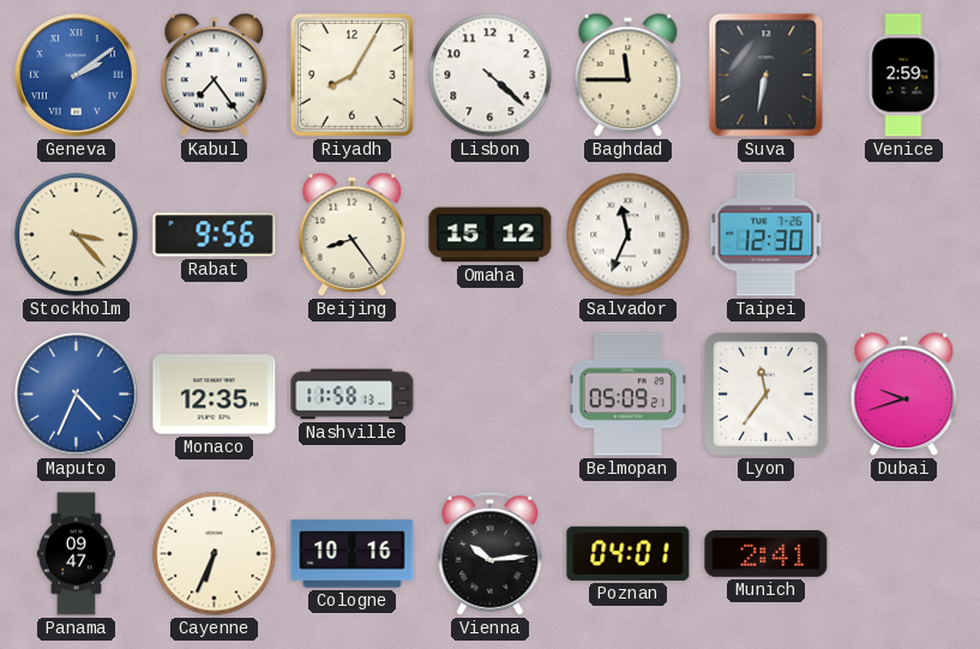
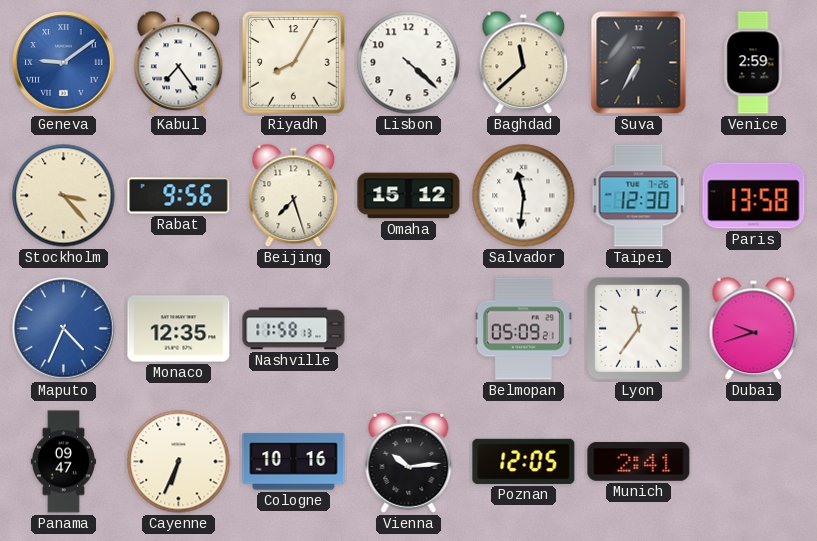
Geneva: 2:09 -> 9:09
Baghdad: 11:45 -> 11:38
Suva: 6:32 -> 6:35
Beijing: 8:24 -> 7:27
Salvador: 11:34 -> 11:31
Paris: none -> 13:58
Poznan: 04:01 -> 12:05
